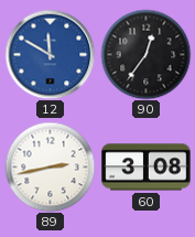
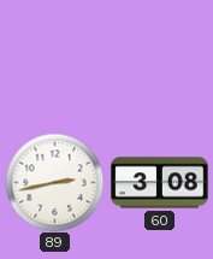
12: 11:50 -> none
90: 12:36 -> none
